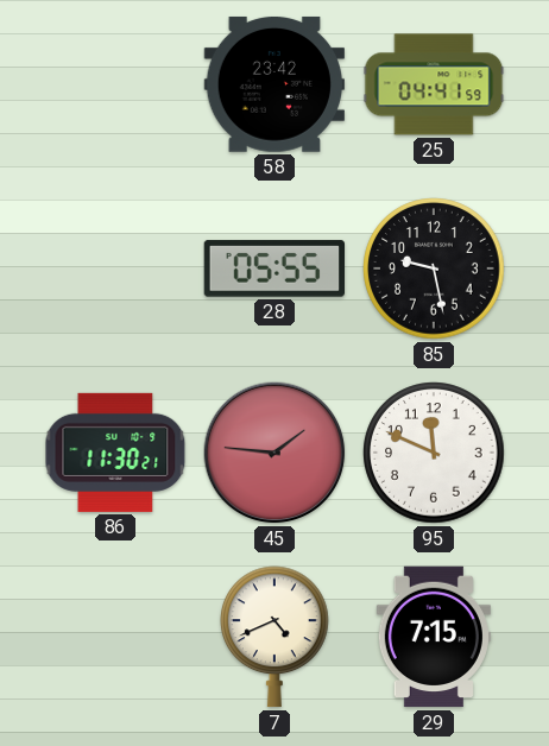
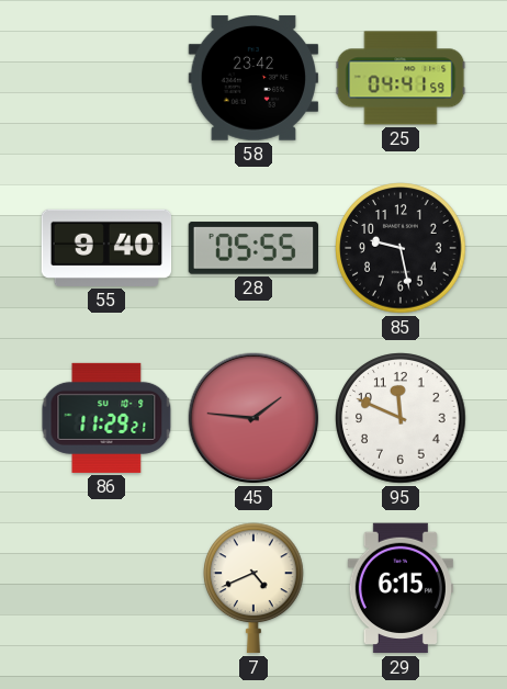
55: none -> 9:40
86: 11:30 -> 11:29
29: 7:15 -> 6:15
